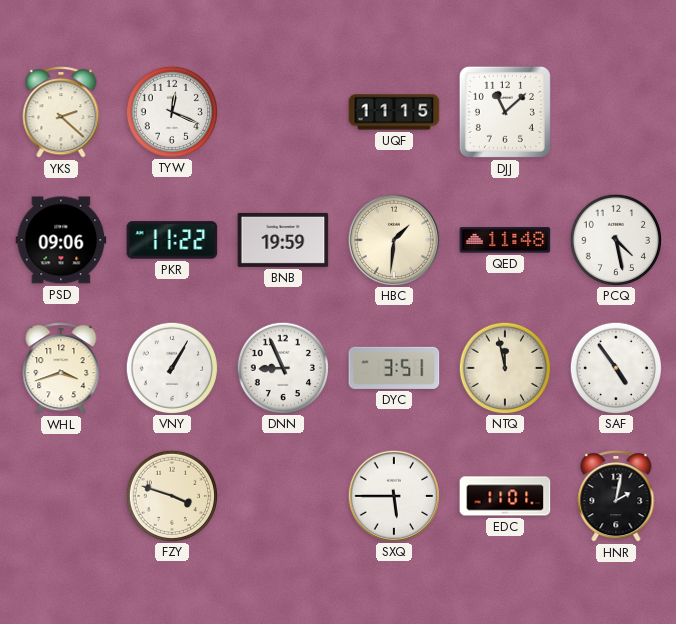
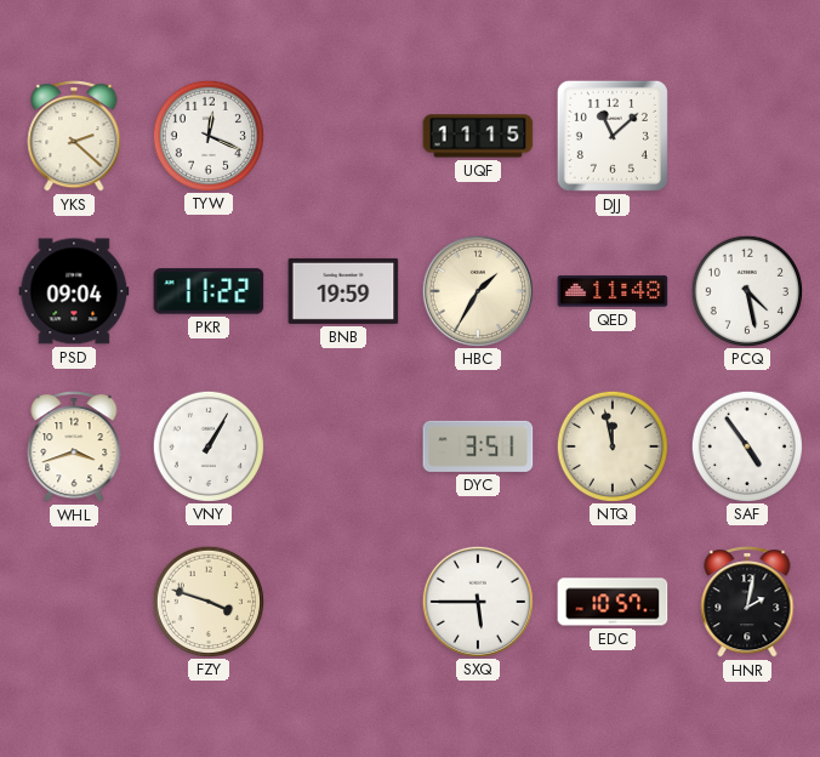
PSD: 09:06 -> 09:04
HBC: 1:31 -> 1:35
DNN: 8:56 -> none
EDC: 11:01 -> 10:57
